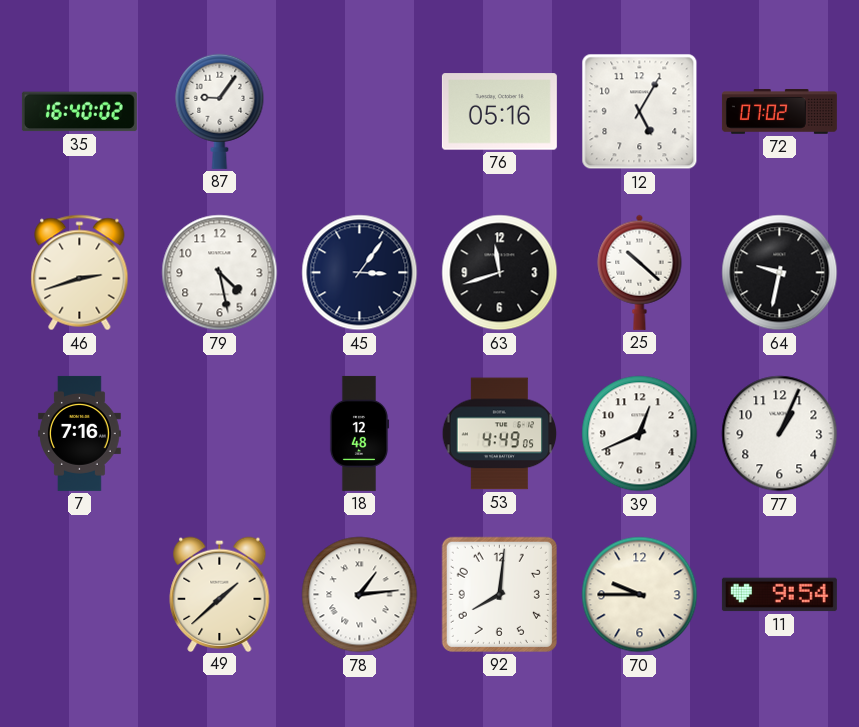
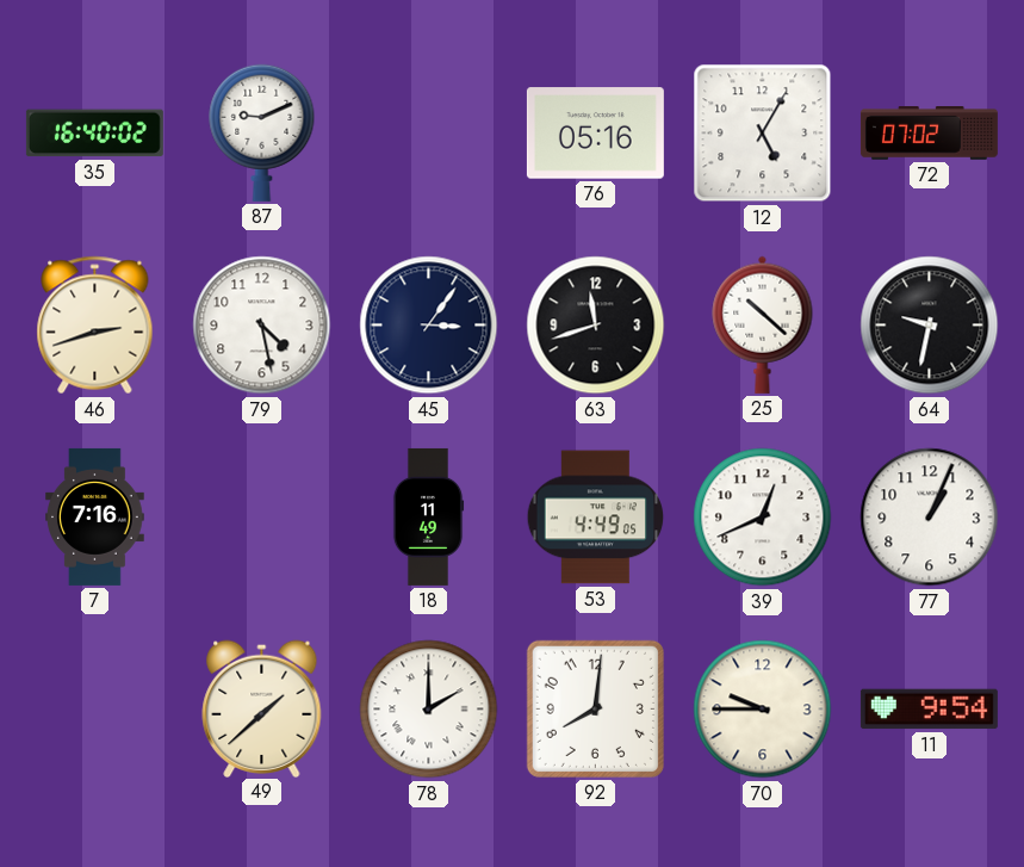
87: 9:06 -> 9:11
18: 12:48 -> 11:49
78: 1:14 -> 2:00
